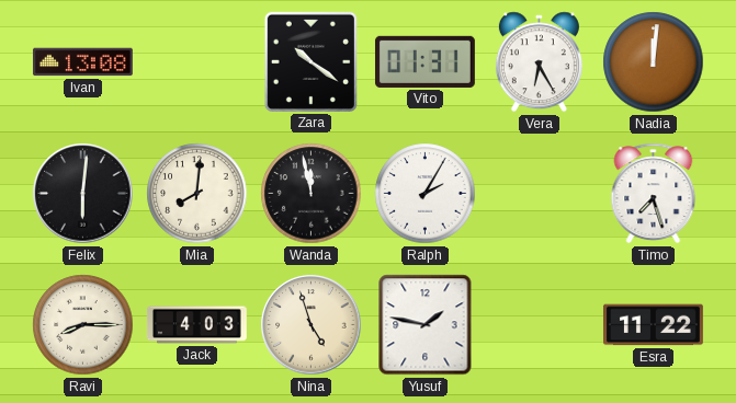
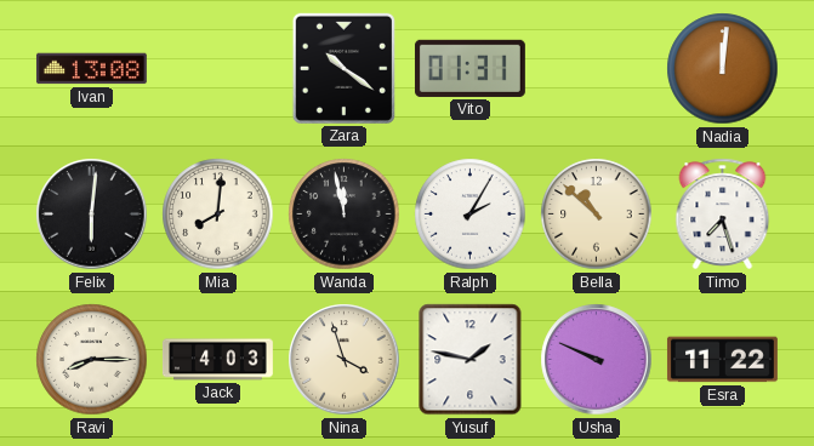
Vera: 6:25 -> none
Bella: none -> 10:52
Nina: 4:57 -> 3:57
Usha: none -> 9:49
